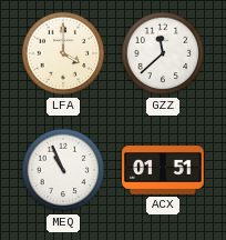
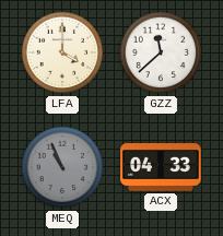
MEQ dial: white -> grey
ACX: 01:51 -> 04:33
